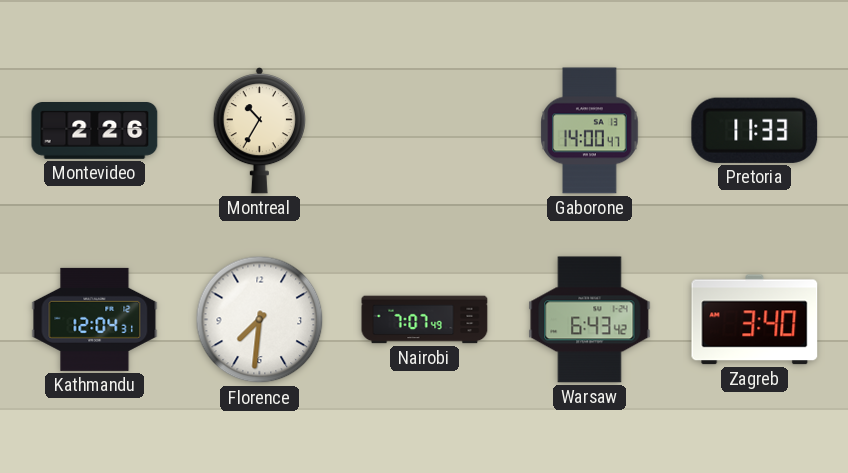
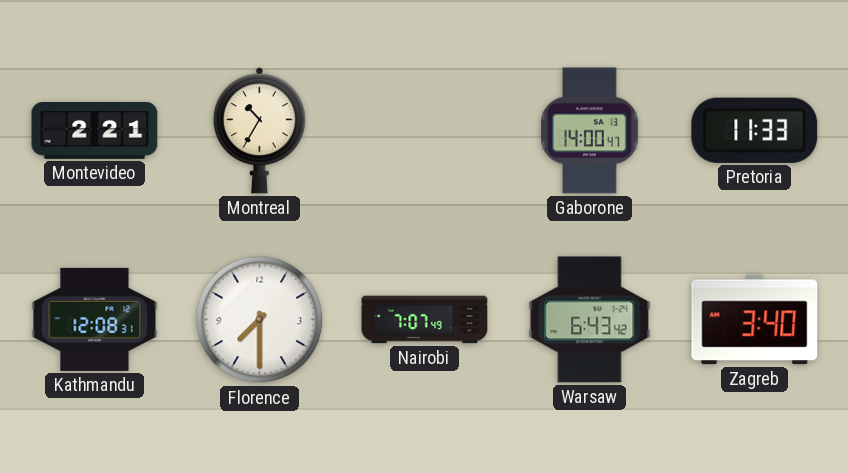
Montevideo: 2:26 -> 2:21
Kathmandu: 12:04 -> 12:08
Florence: 7:31 -> 7:30
